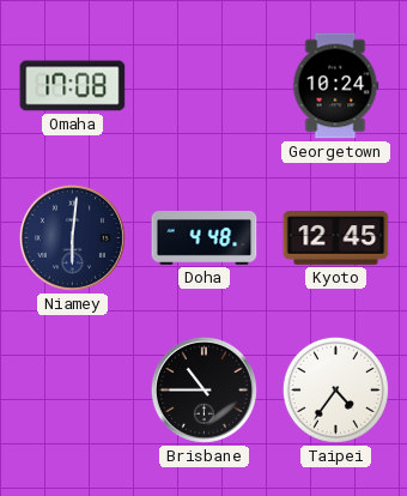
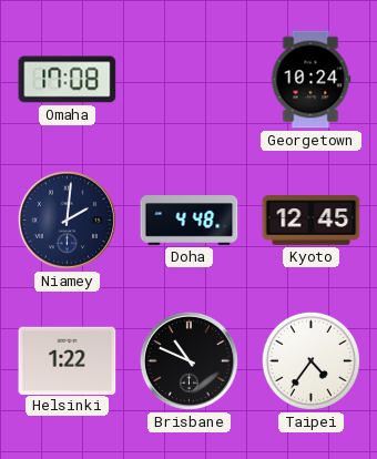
Niamey: 6:01 -> 2:01
Helsinki: none -> 1:22
Brisbane: 10:45 -> 10:49
